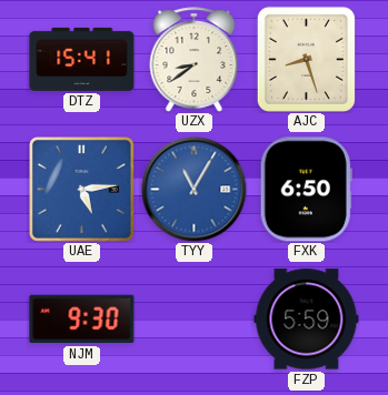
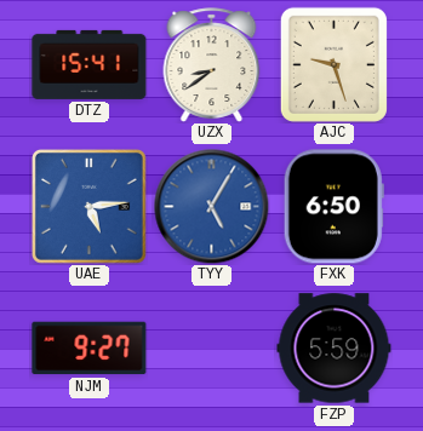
AJC: 8:27 -> 9:27
TYY: 11:05 -> 5:05
NJM: 9:30 -> 9:27
